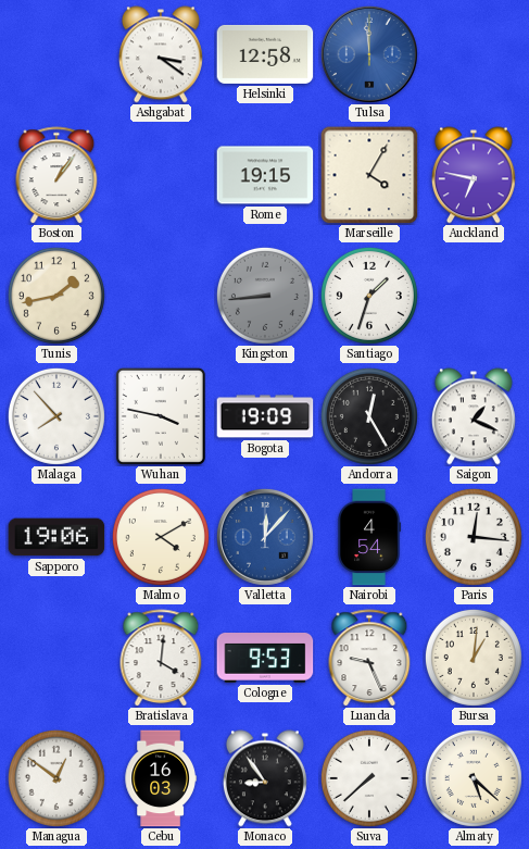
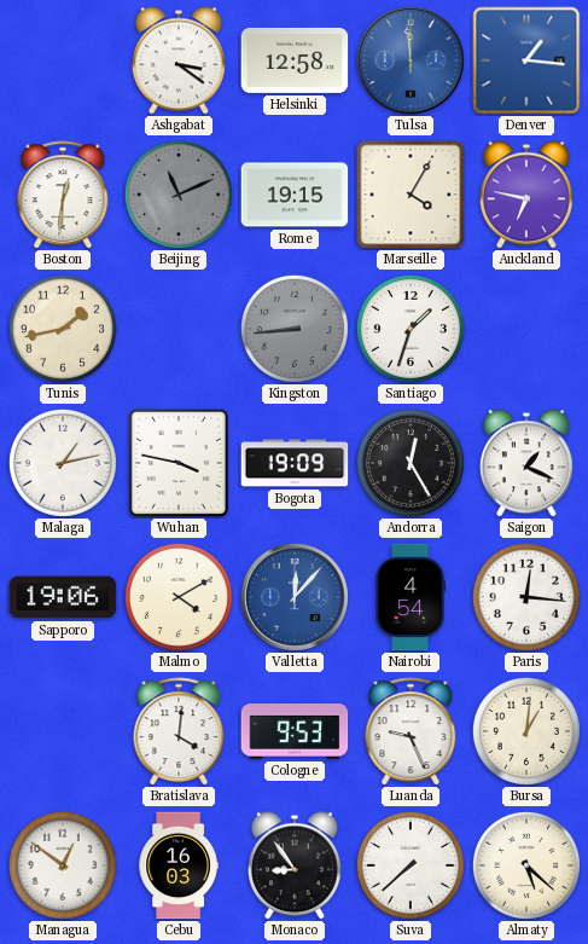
Denver: none -> 1:16
Boston: 1:06 -> 12:31
Beijing: none -> 11:11
Malaga: 7:53 -> 1:13
